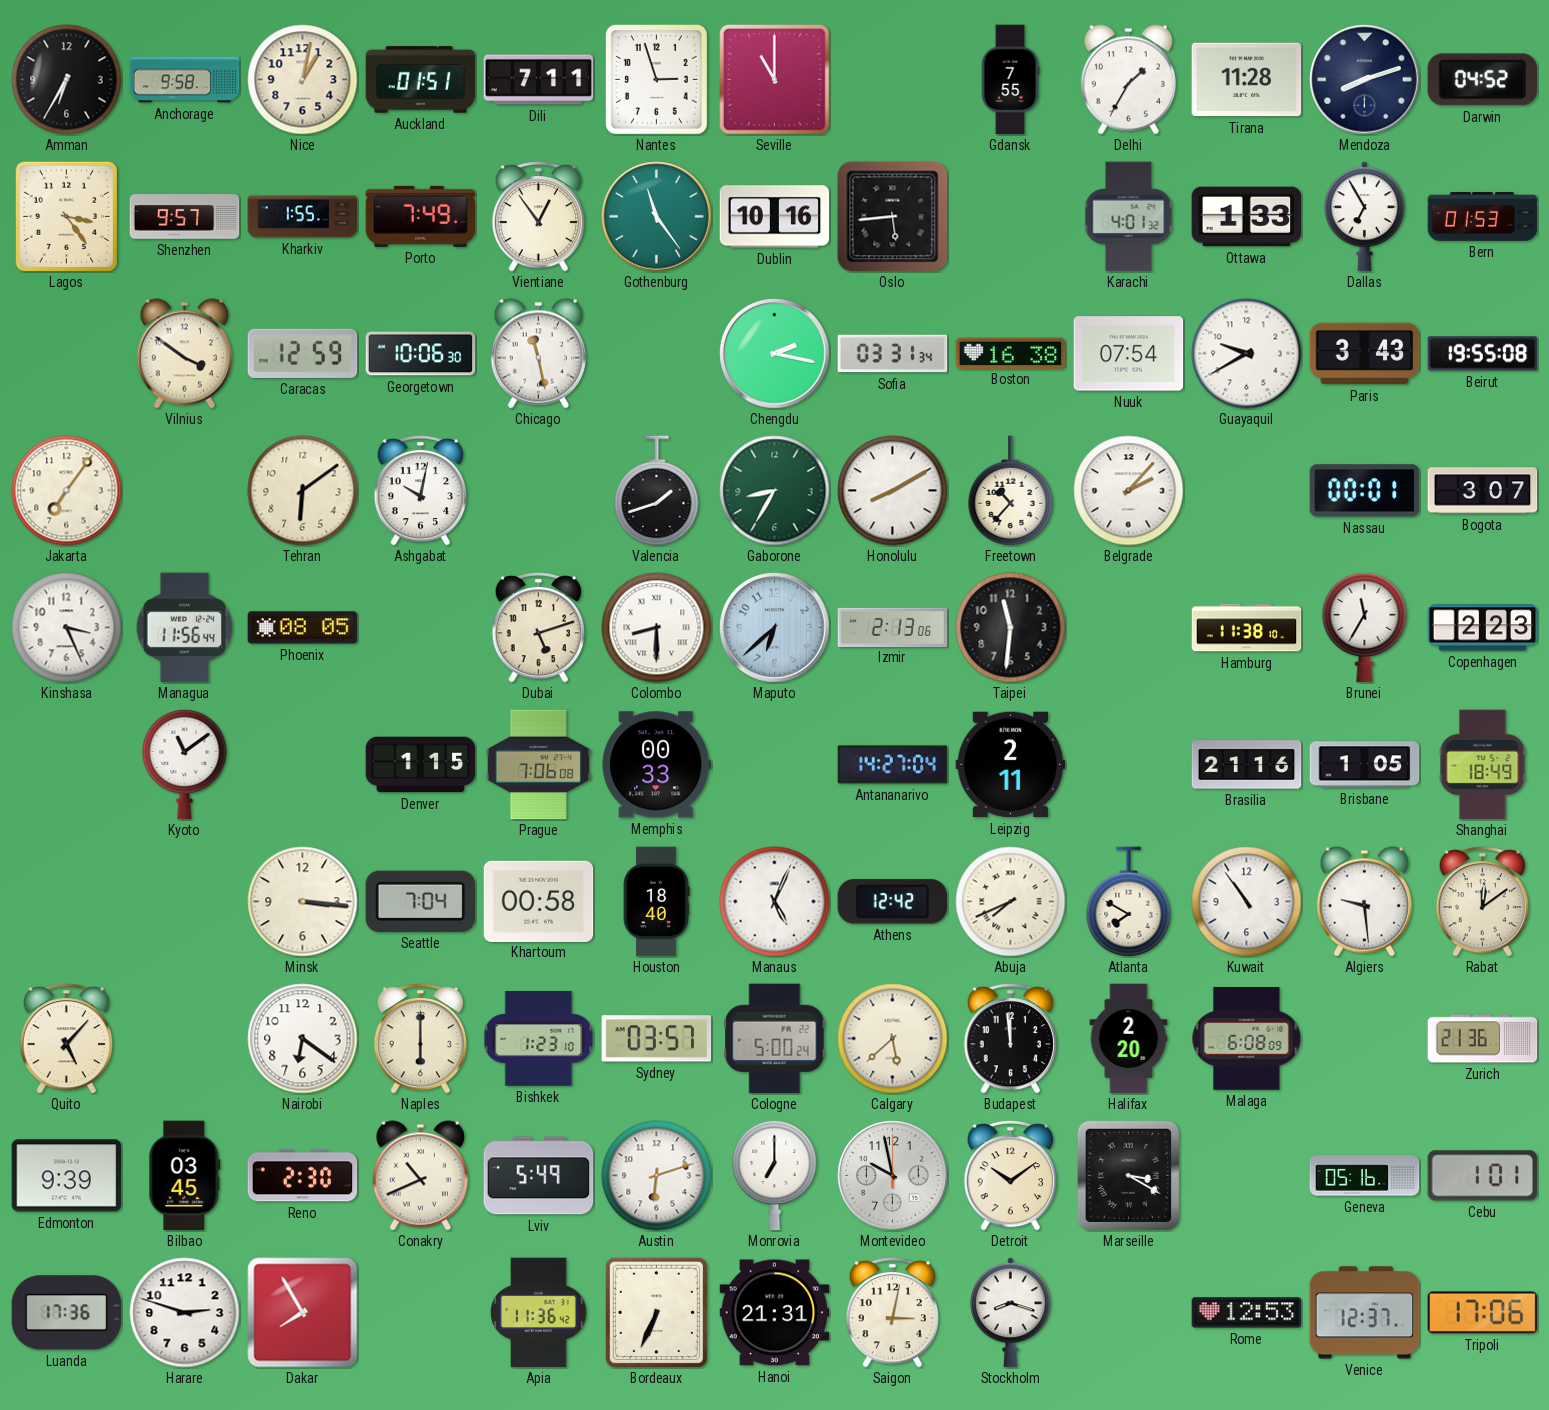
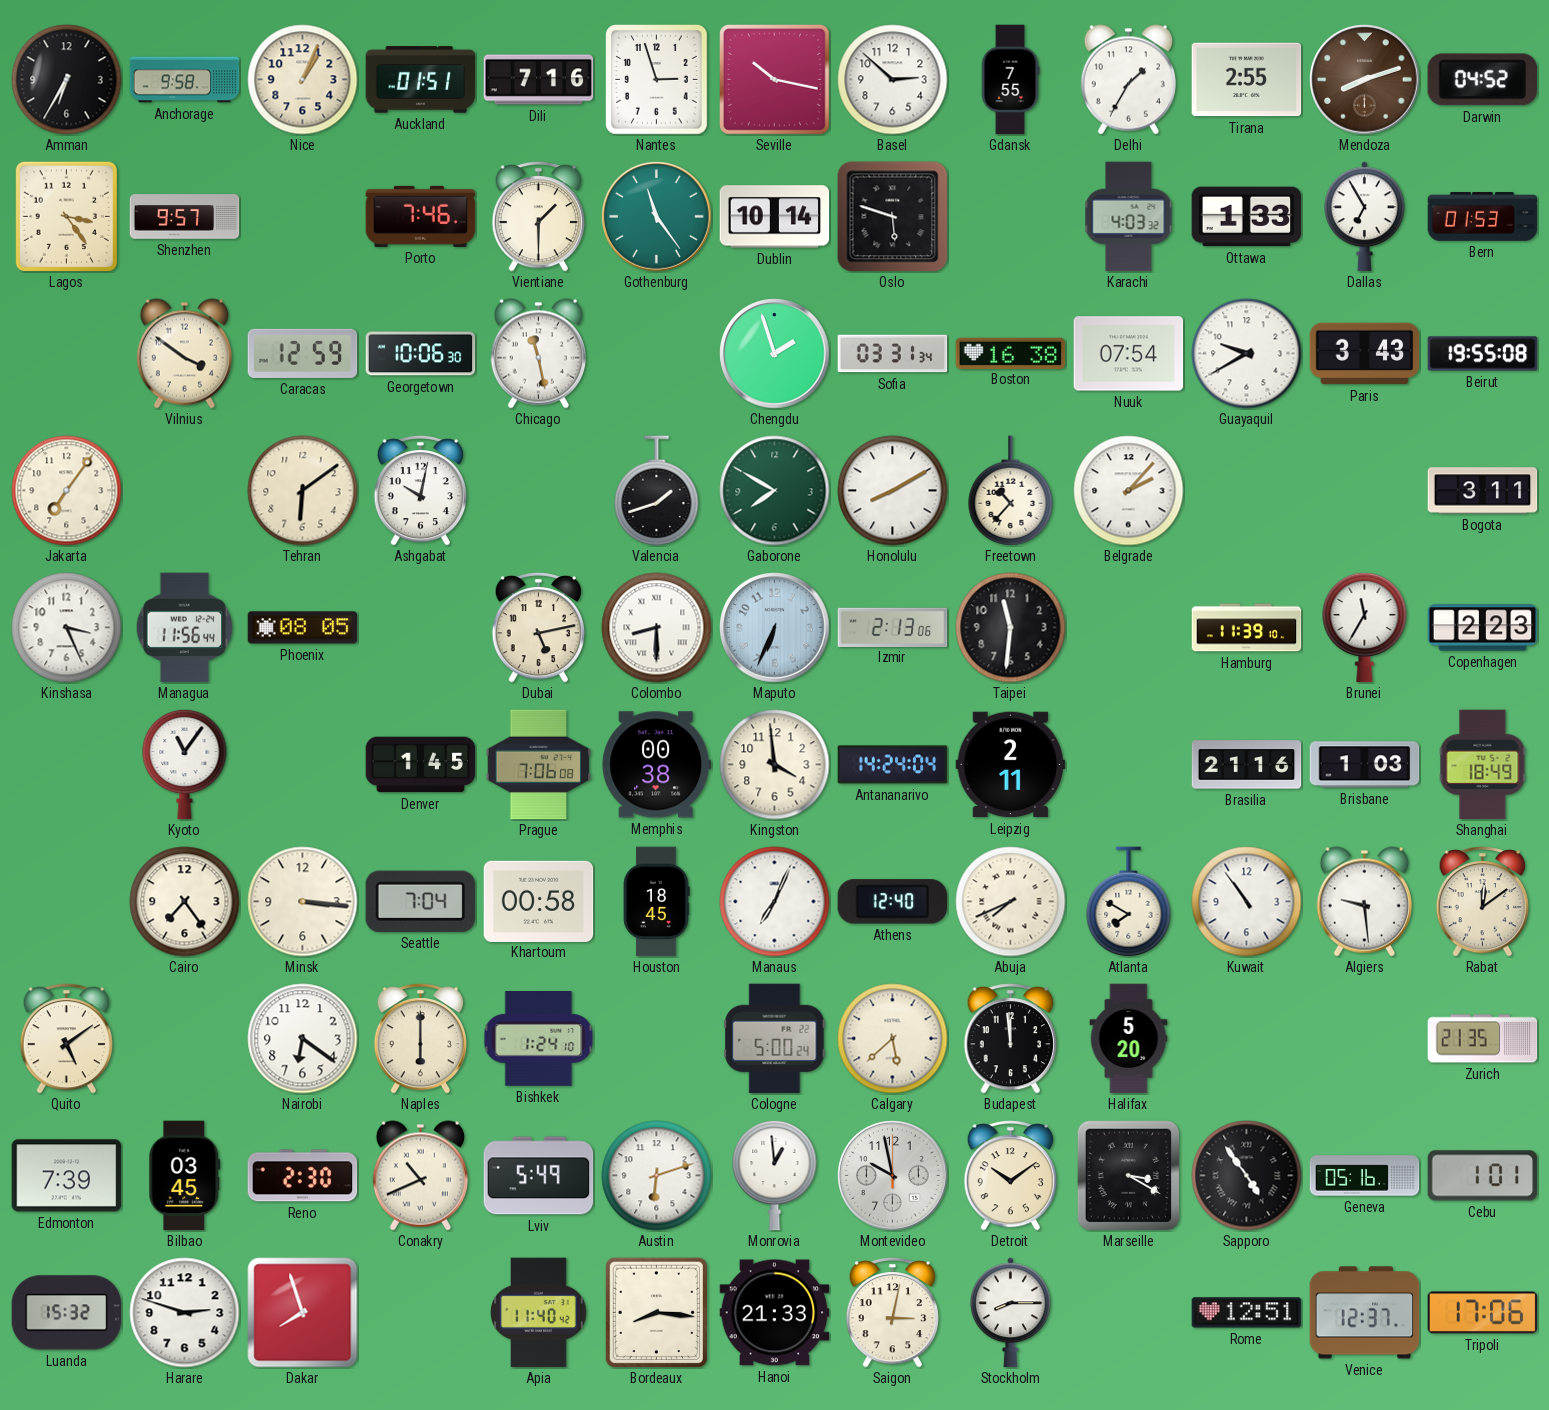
Nice: 1:02 -> 1:04
Dili: 7:11 -> 7:16
Seville: 11:00 -> 10:17
Basel: none -> 2:52
Tirana: 11:28 -> 2:55
Mendoza dial: navy -> brown
Kharkiv: 1:55 -> none
Porto: 7:49 -> 7:46
Vientiane: 12:54 -> 1:30
Dublin: 10:16 -> 10:14
Oslo: 5:44 -> 5:48
Karachi: 4:01 -> 4:03
Chengdu: 2:17 -> 1:57
Gaborone: 8:35 -> 7:50
Nassau: 00:01 -> none
Bogota: 3:07 -> 3:11
Dubai: 5:12 -> 5:13
Maputo: 6:38 -> 6:34
Hamburg: 11:38 -> 11:39
Kyoto: 11:09 -> 11:06
Denver: 1:15 -> 1:45
Memphis: 00:33 -> 00:38
Kingston: none -> 3:59
Antananarivo: 14:27 -> 14:24
Brisbane: 1:05 -> 1:03
Cairo: none -> 7:24
Houston: 18:40 -> 18:45
Manaus: 5:04 -> 7:04
Athens: 12:42 -> 12:40
Quito: 5:07 -> 5:09
Bishkek: 1:23 -> 1:24
Sydney: 03:57 -> none
Halifax: 2:20 -> 5:20
Malaga: 6:08 -> none
Zurich: 21:36 -> 21:35
Edmonton: 9:39 -> 7:39
Monrovia: 7:00 -> 12:59
Sapporo: none -> 4:54
Luanda: 17:36 -> 15:32
Dakar: 7:55 -> 7:57
Apia: 11:36 -> 11:40
Bordeaux: 6:34 -> 8:16
Hanoi: 21:31 -> 21:33
Stockholm: 8:18 -> 8:15
Rome: 12:53 -> 12:51
